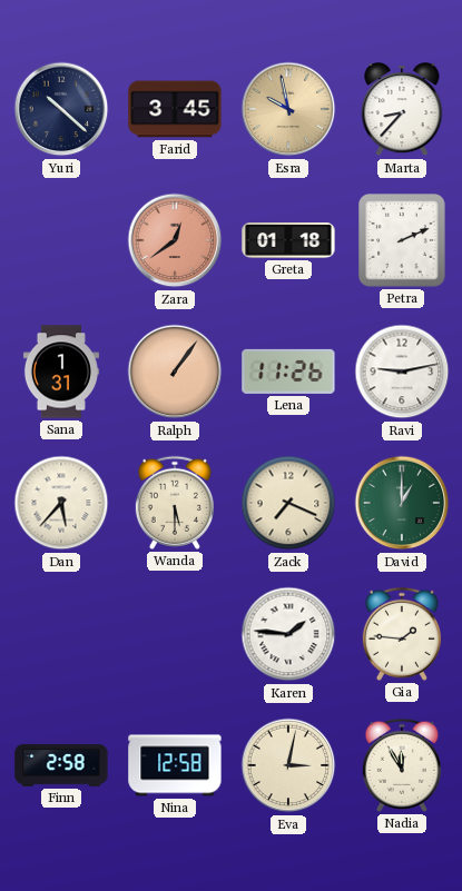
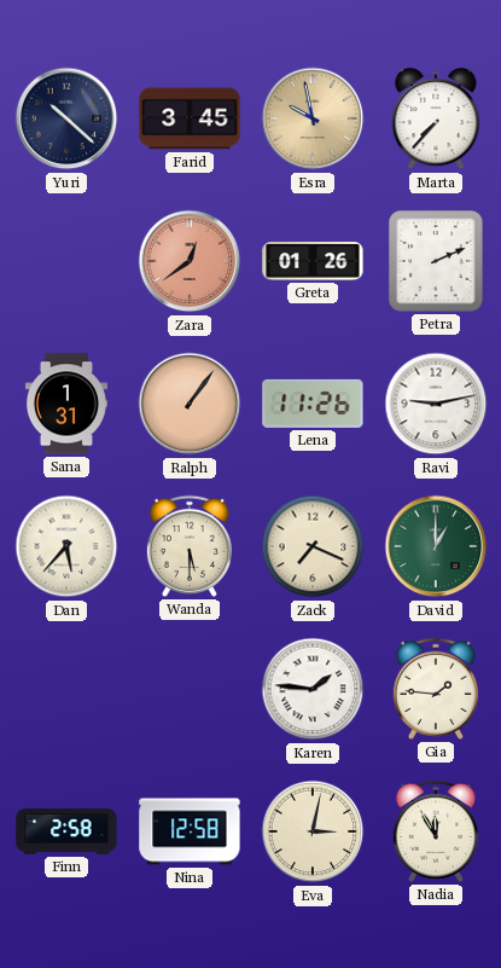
Marta: 8:37 -> 7:37
Greta: 01:18 -> 01:26
